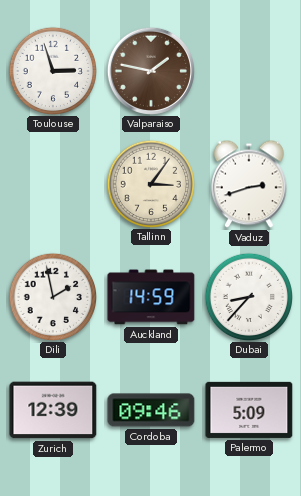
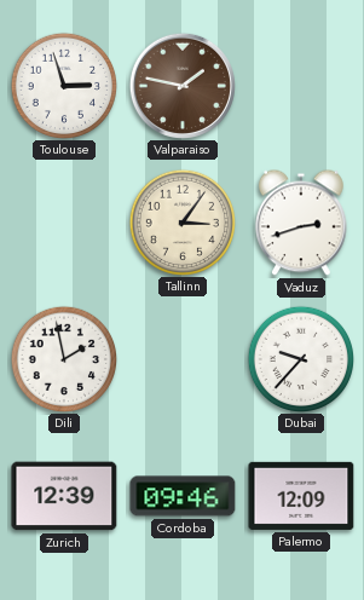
Auckland: 14:59 -> none
Dubai: 8:37 -> 9:37
Palermo: 5:09 -> 12:09
